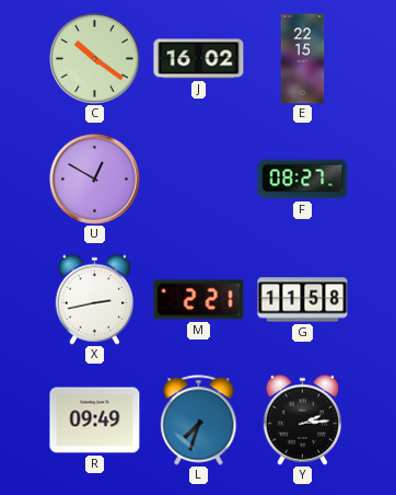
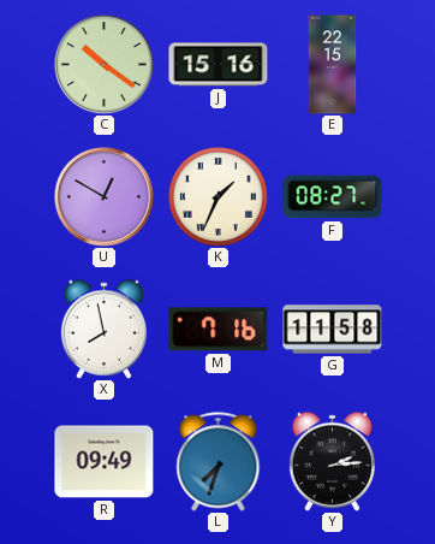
J: 16:02 -> 15:16
K: none -> 1:34
X: 2:43 -> 7:58
M: 2:21 -> 7:16
